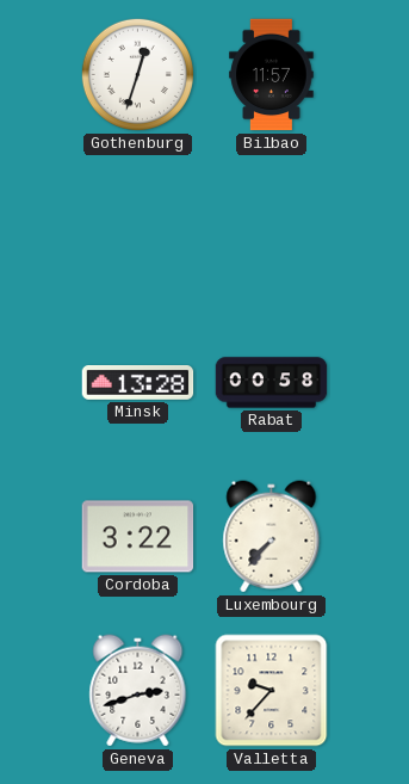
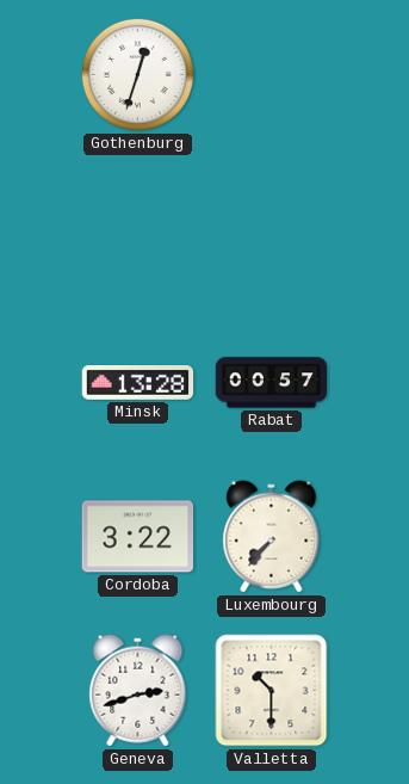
Bilbao: 11:57 -> none
Rabat: 00:58 -> 00:57
Valletta: 9:37 -> 10:30
